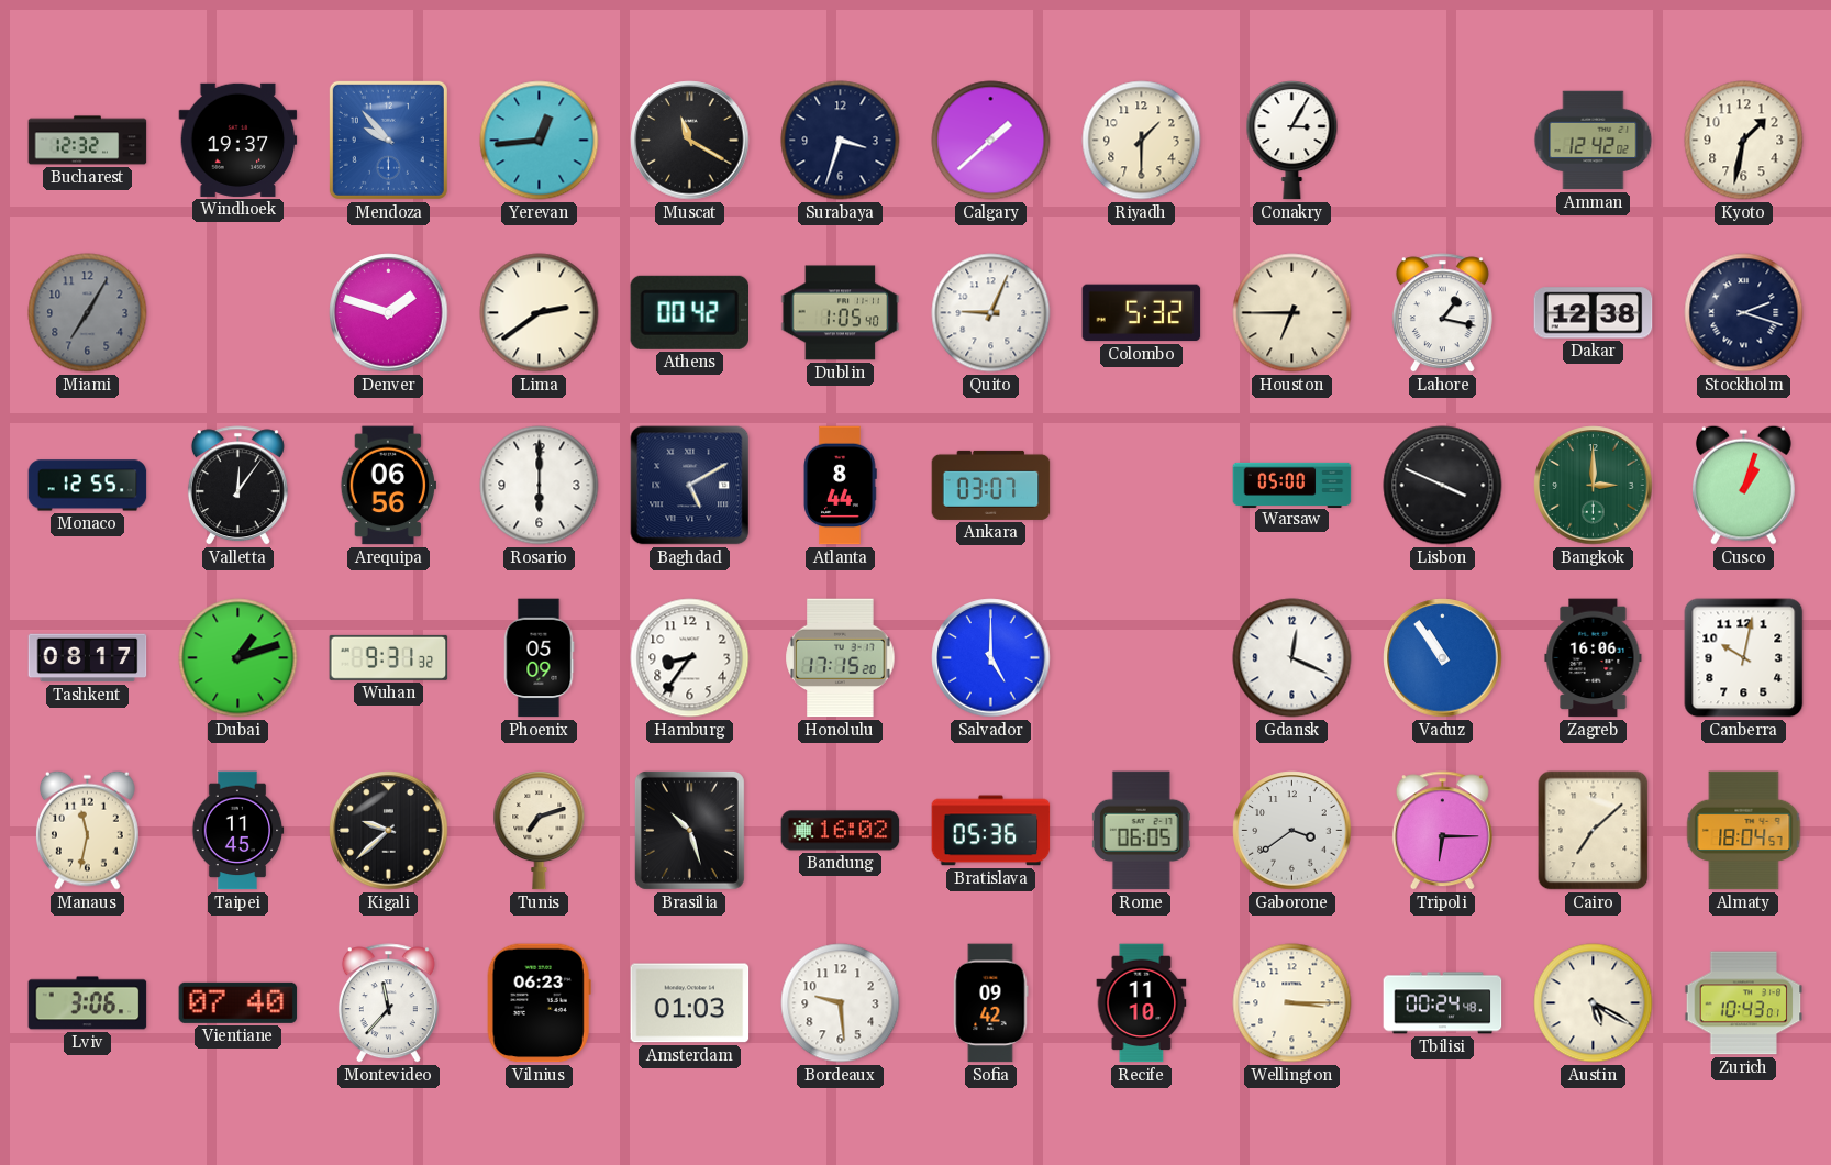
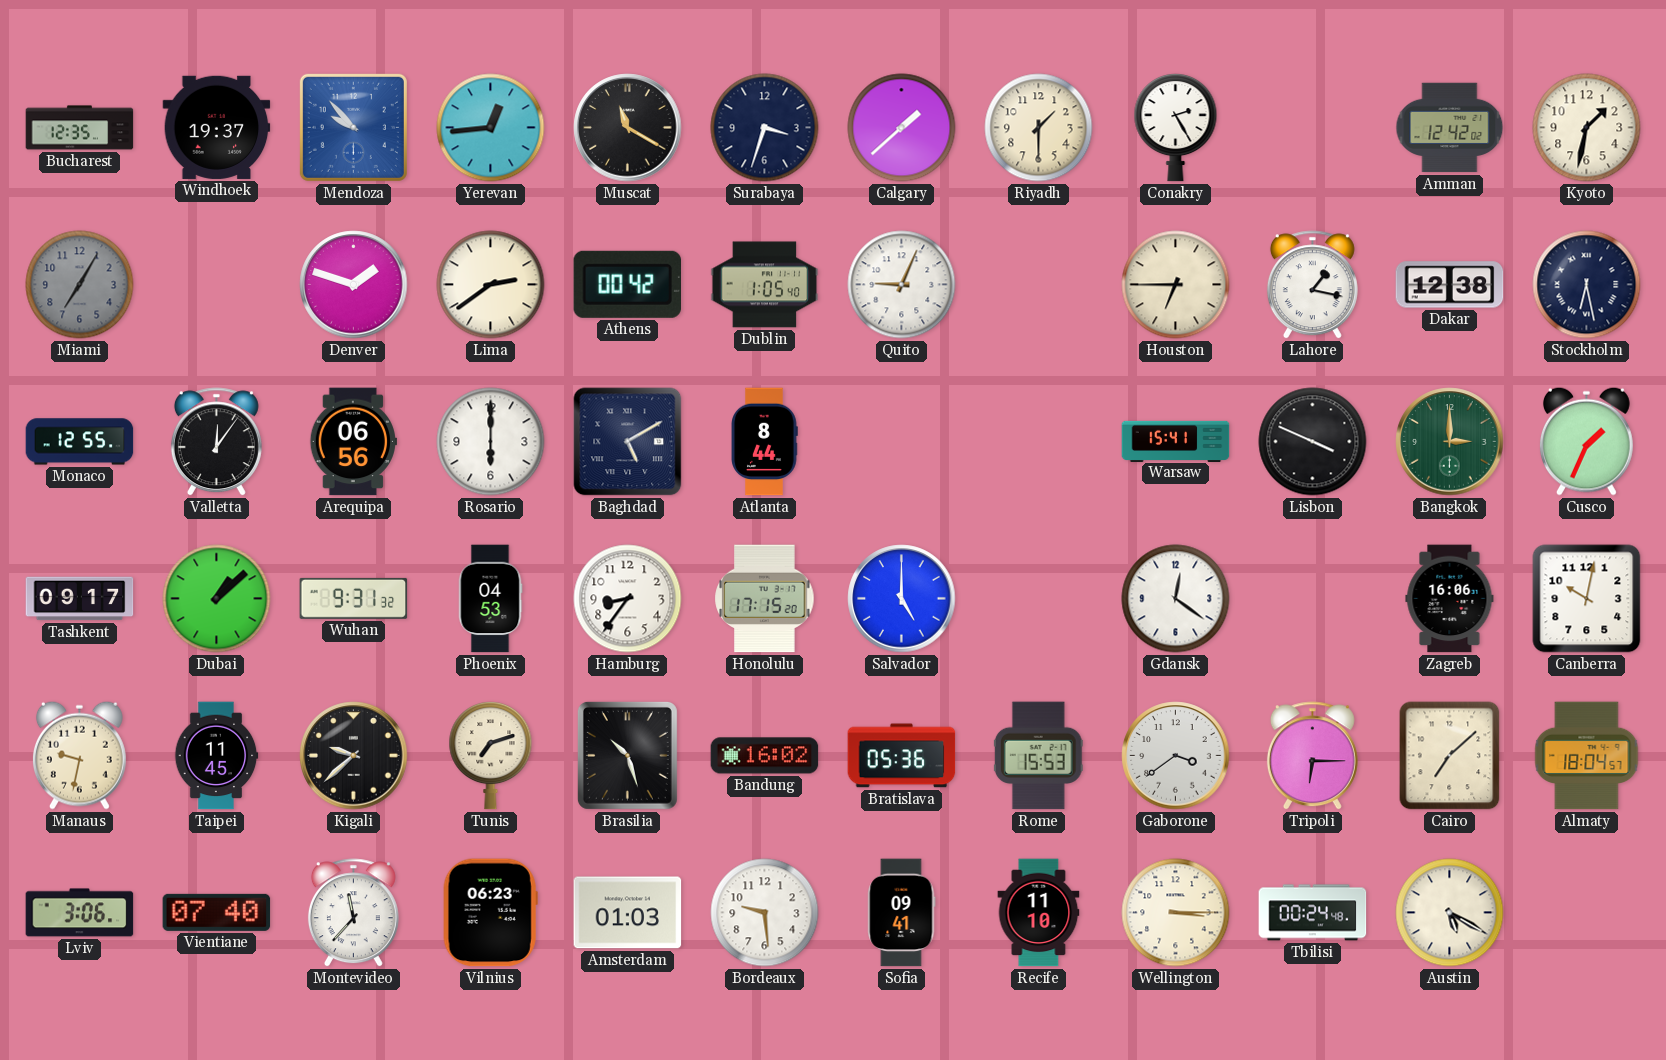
Bucharest: 12:32 -> 12:35
Conakry: 3:05 -> 2:25
Colombo: 5:32 -> none
Stockholm: 2:18 -> 6:28
Ankara: 03:07 -> none
Warsaw: 05:00 -> 15:41
Cusco: 1:03 -> 1:34
Tashkent: 08:17 -> 09:17
Dubai: 1:12 -> 1:08
Phoenix: 05:09 -> 04:53
Gdansk: 12:19 -> 12:21
Vaduz: 10:54 -> none
Manaus: 11:32 -> 9:32
Rome: 06:05 -> 15:53
Sofia: 09:42 -> 09:41
Zurich: 10:43 -> none
